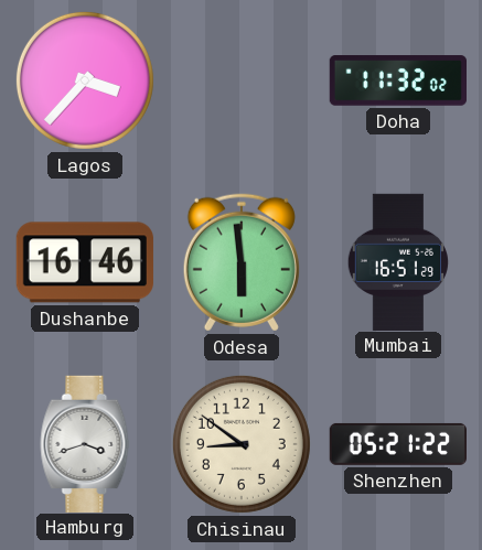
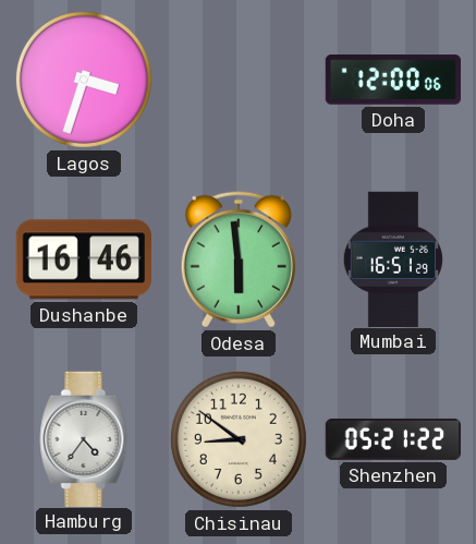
Lagos: 3:37 -> 3:33
Doha: 11:32 -> 12:00
Hamburg: 3:42 -> 4:36
